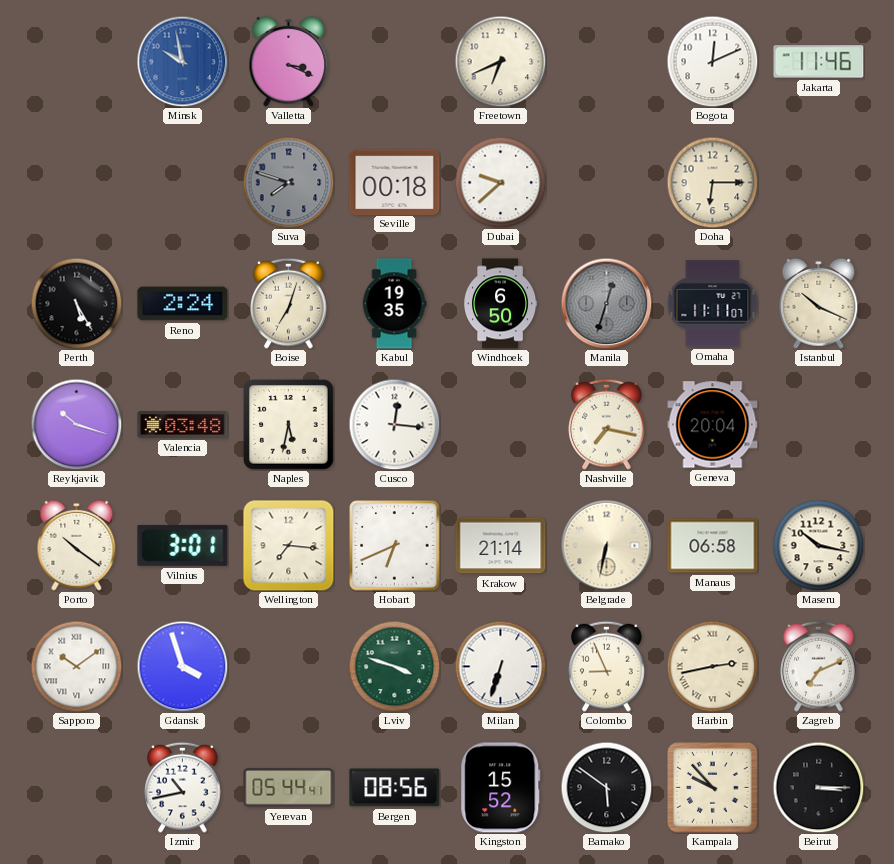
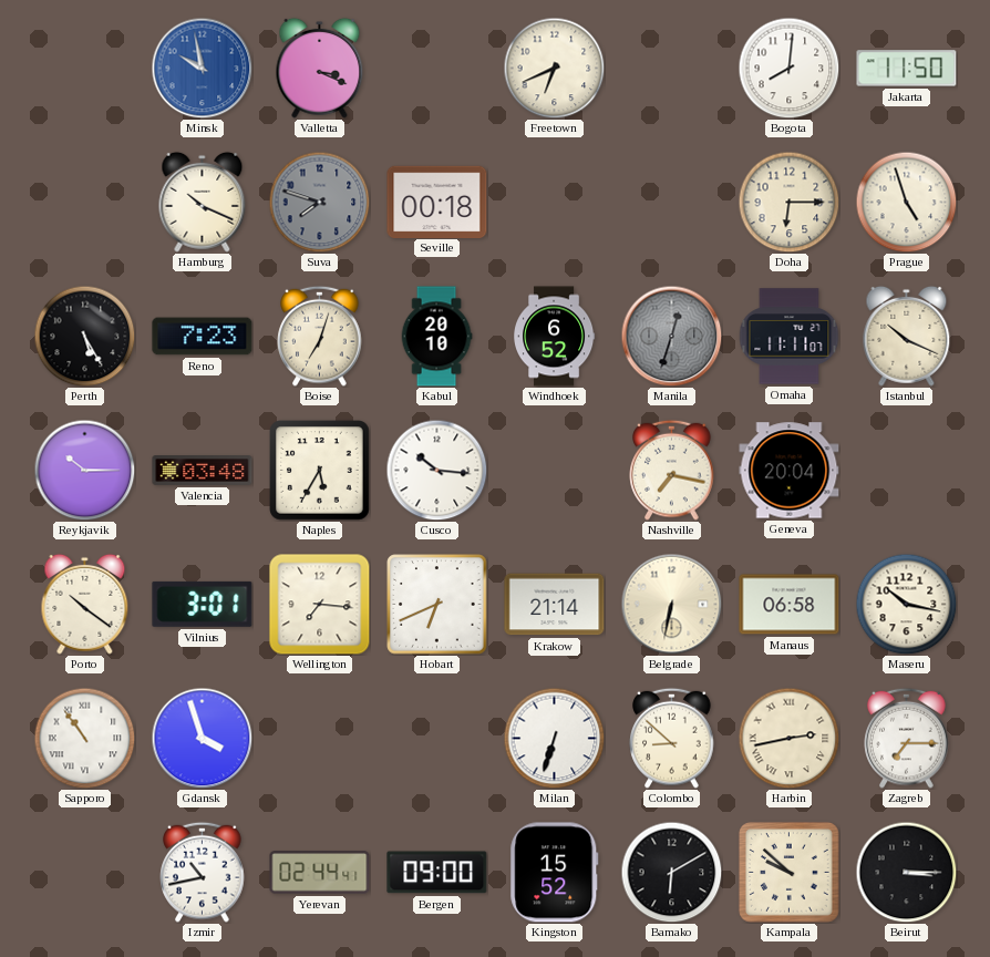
Bogota: 12:11 -> 8:01
Jakarta: 11:46 -> 11:50
Hamburg: none -> 10:19
Dubai: 9:38 -> none
Prague: none -> 4:57
Reno: 2:24 -> 7:23
Kabul: 19:35 -> 20:10
Windhoek: 6:50 -> 6:52
Reykjavik: 10:18 -> 10:15
Naples: 5:32 -> 5:35
Cusco: 12:16 -> 10:16
Sapporo: 10:09 -> 10:54
Lviv: 3:48 -> none
Colombo: 8:56 -> 8:52
Zagreb: 7:11 -> 7:15
Yerevan: 05:44 -> 02:44
Bergen: 08:56 -> 09:00
Bamako: 5:51 -> 6:10
Kampala: 9:53 -> 9:52
